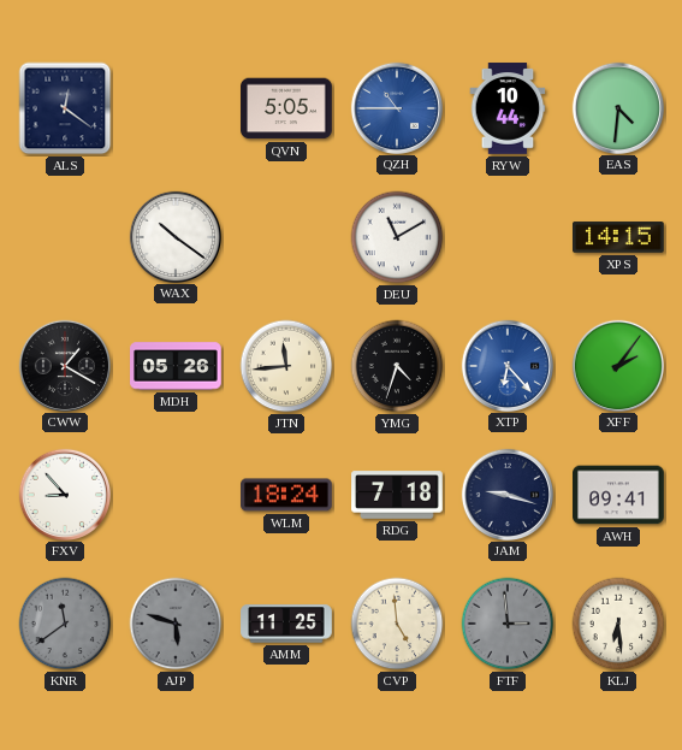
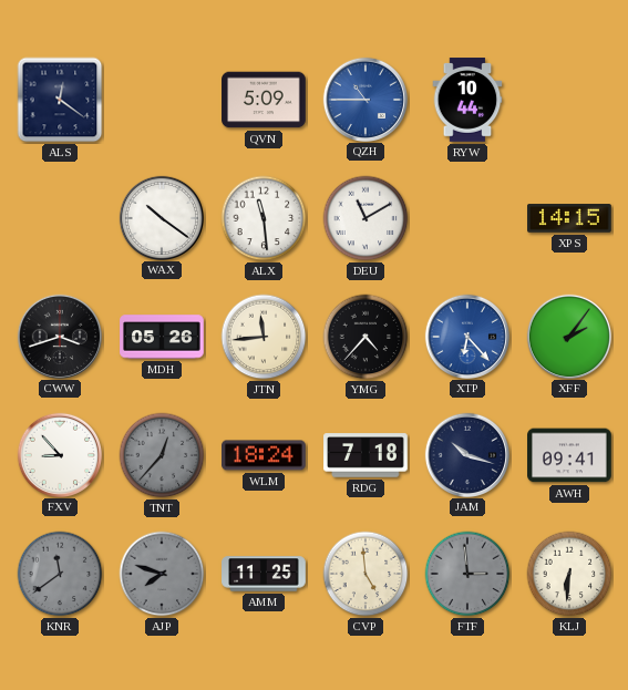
QVN: 5:05 -> 5:09
EAS: 4:31 -> none
ALX: none -> 11:29
CWW: 1:20 -> 3:42
YMG: 4:33 -> 4:37
TNT: none -> 12:37
JAM: 9:18 -> 10:18
AJP: 5:48 -> 7:48
KLJ: 6:29 -> 6:31
